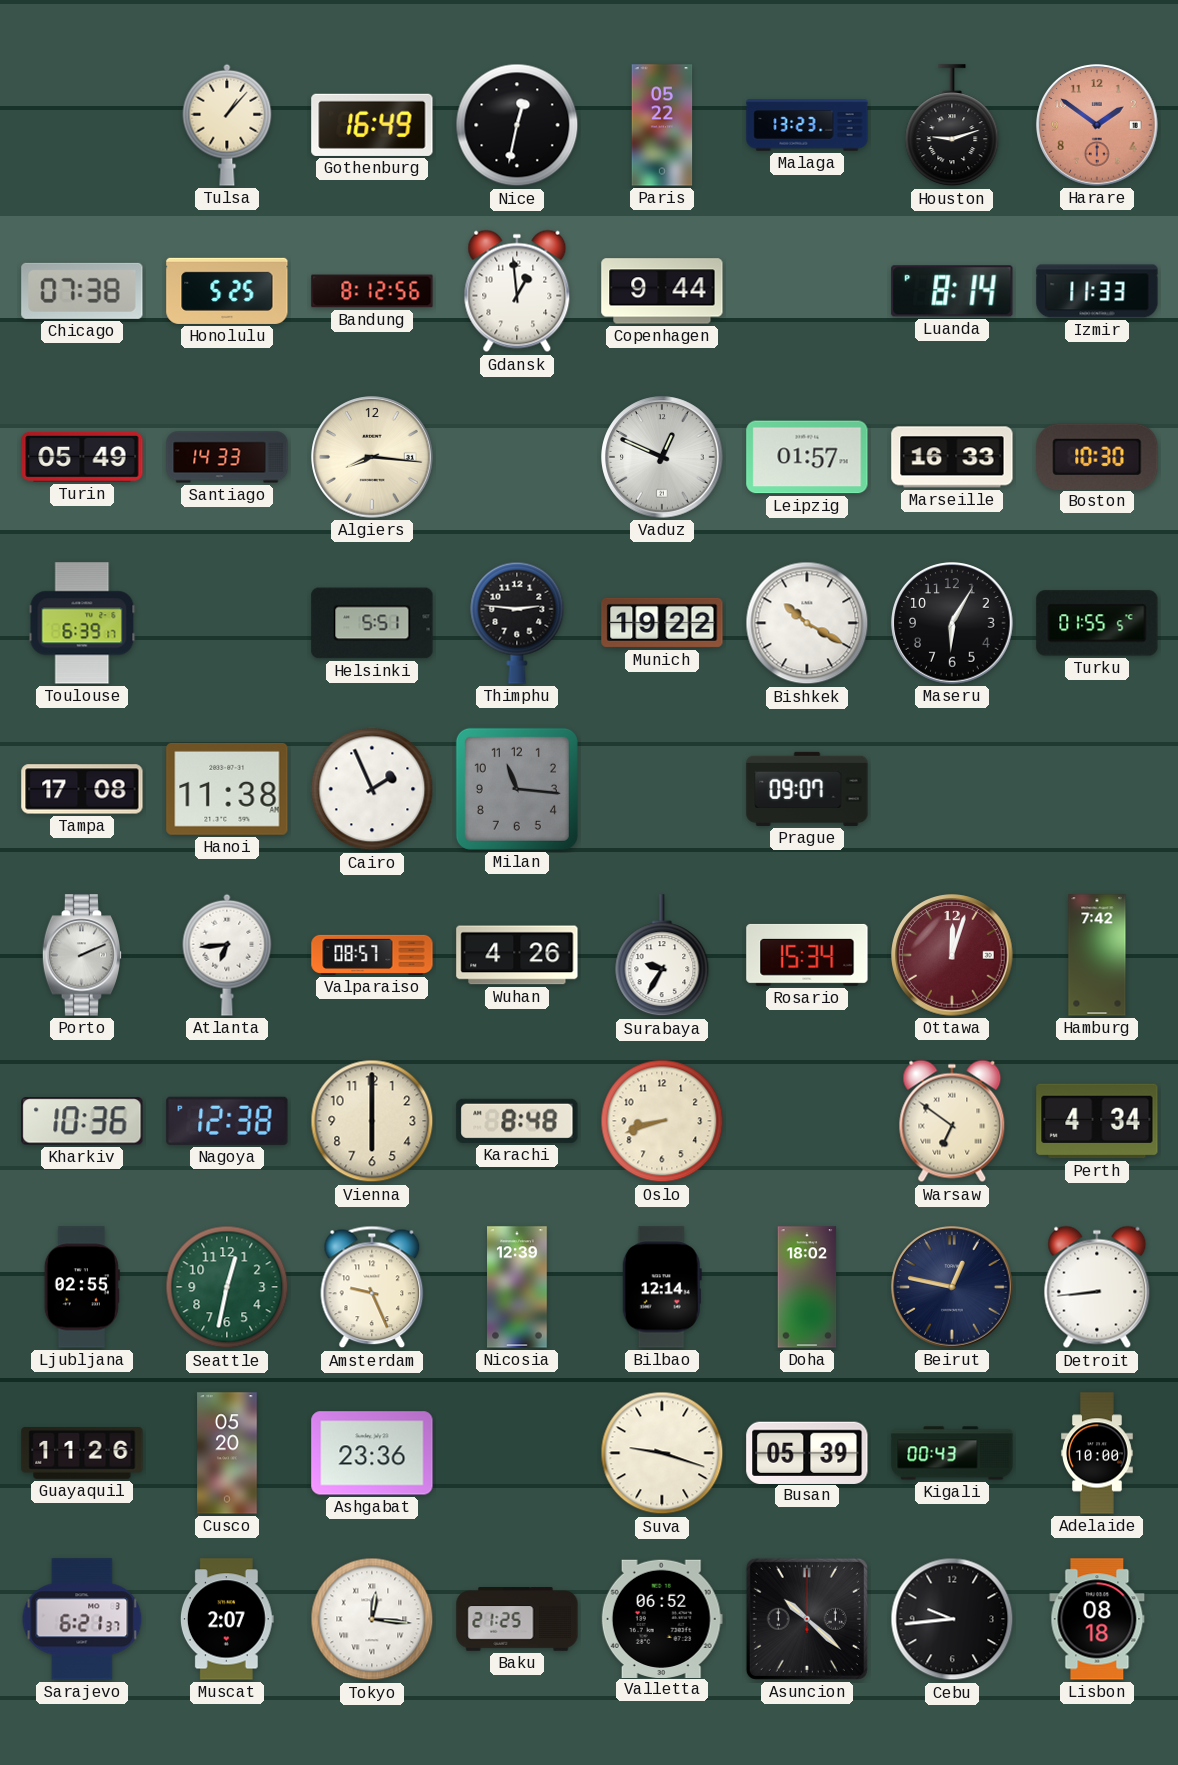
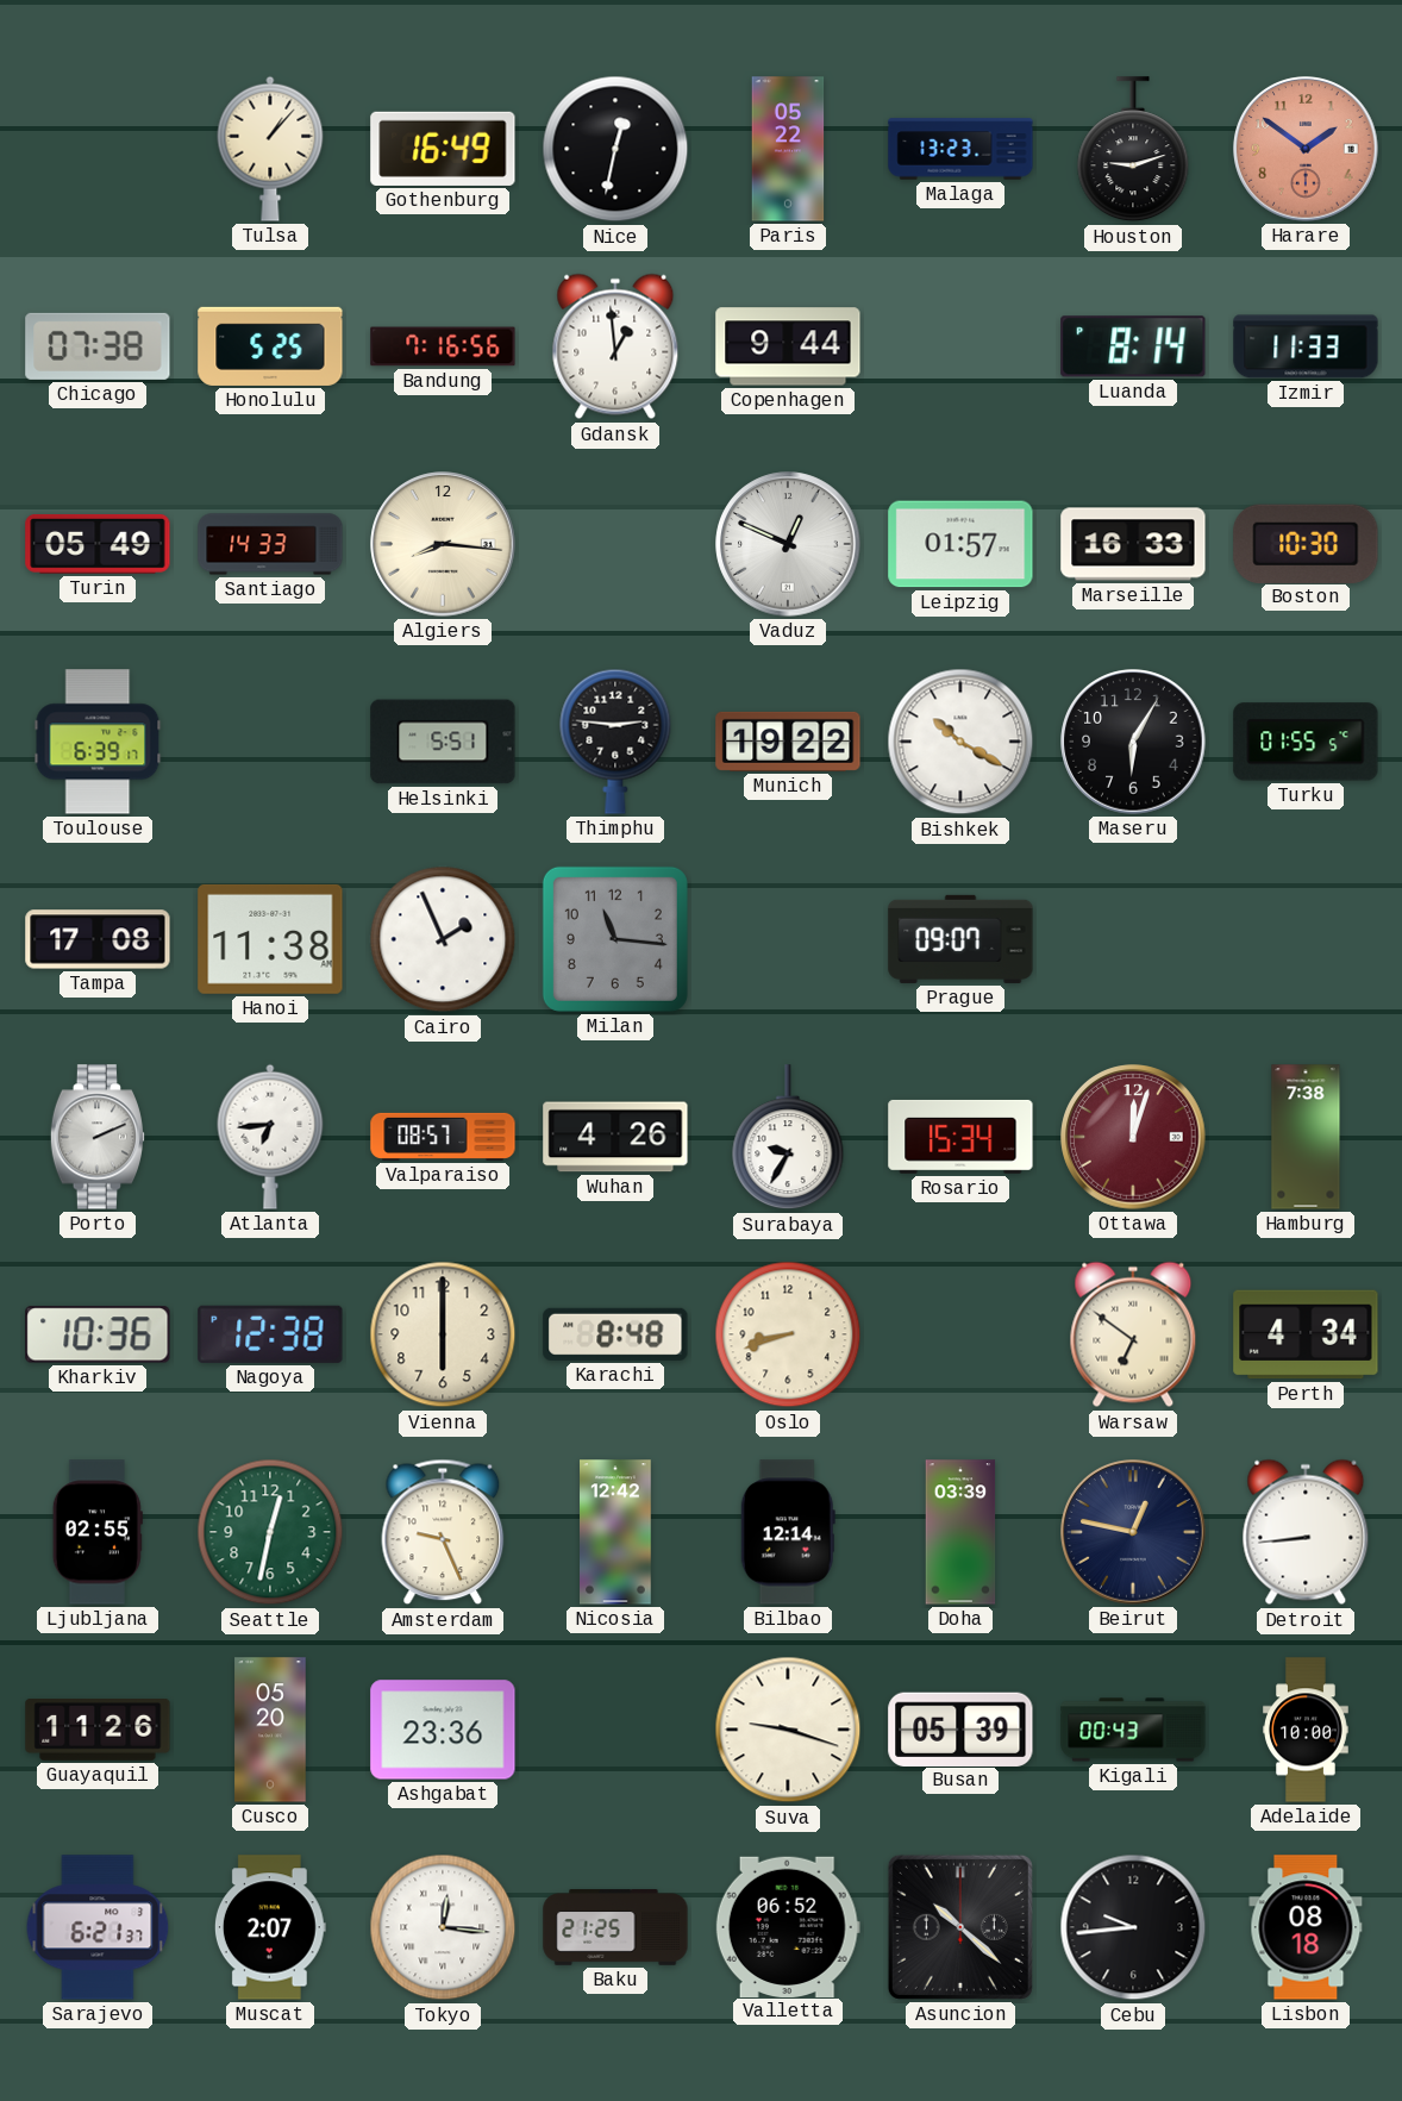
Bandung: 8:12 -> 7:16
Hamburg: 7:42 -> 7:38
Nicosia: 12:39 -> 12:42
Doha: 18:02 -> 03:39
